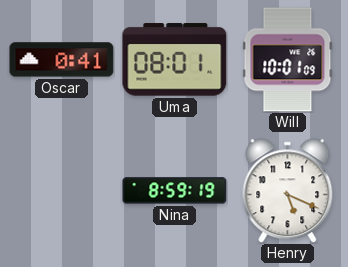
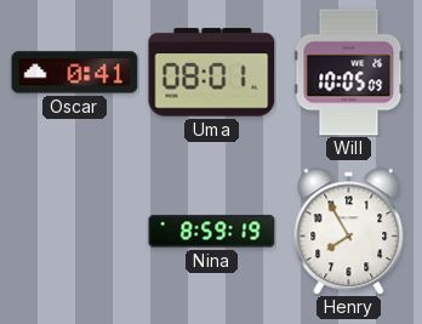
Will: 10:01 -> 10:05
Henry: 5:19 -> 7:55
